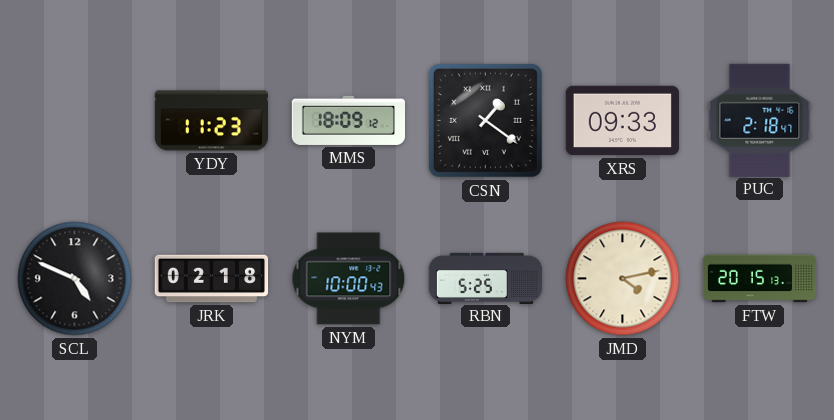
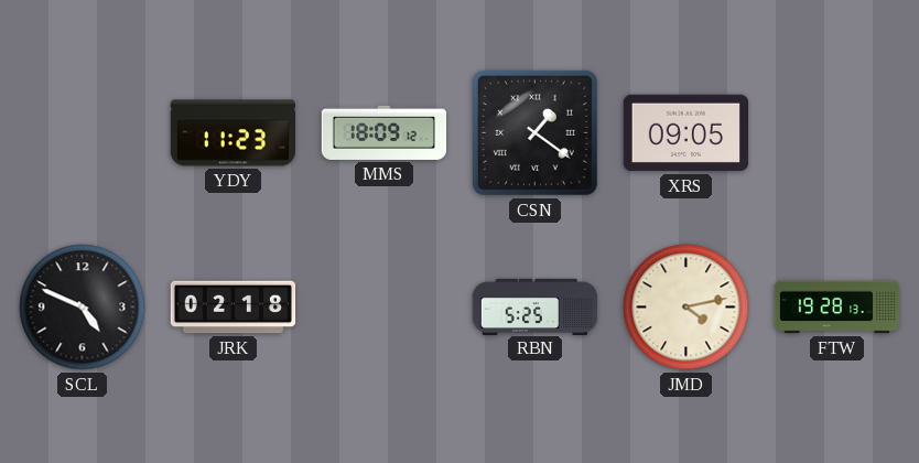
XRS: 09:33 -> 09:05
PUC: 2:18 -> none
NYM: 10:00 -> none
FTW: 20:15 -> 19:28
